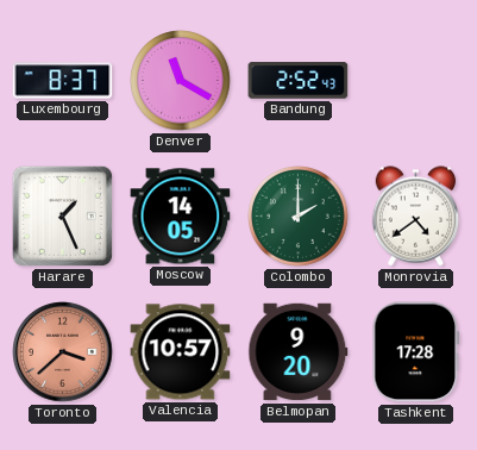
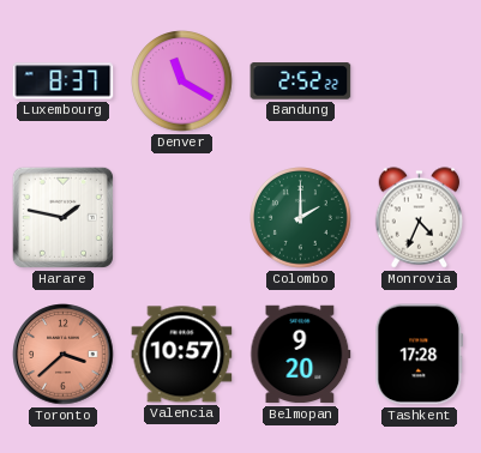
Bandung: 2:52:43 -> 2:52:22
Harare: 1:26 -> 1:47
Moscow: 14:05 -> none
Monrovia: 4:39 -> 4:34
